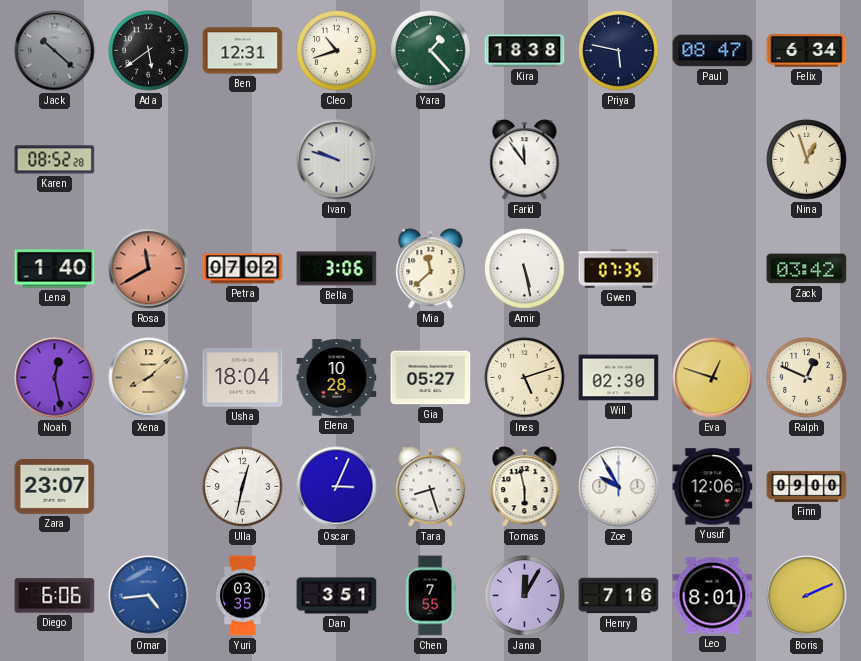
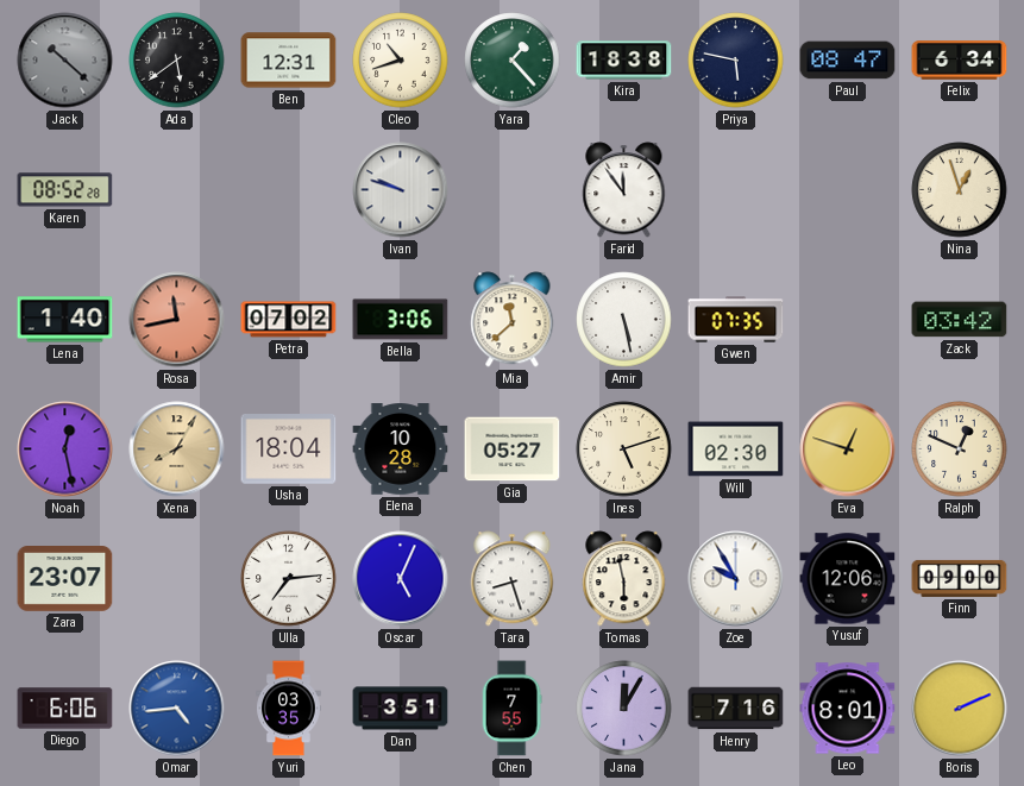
Rosa: 11:40 -> 11:43
Xena: 8:08 -> 8:05
Ulla: 12:32 -> 7:14
Oscar: 3:04 -> 5:04
